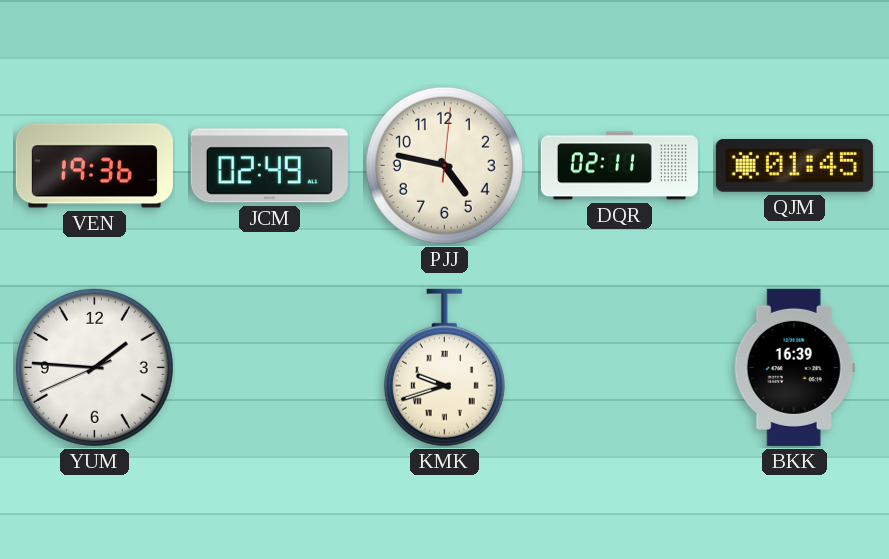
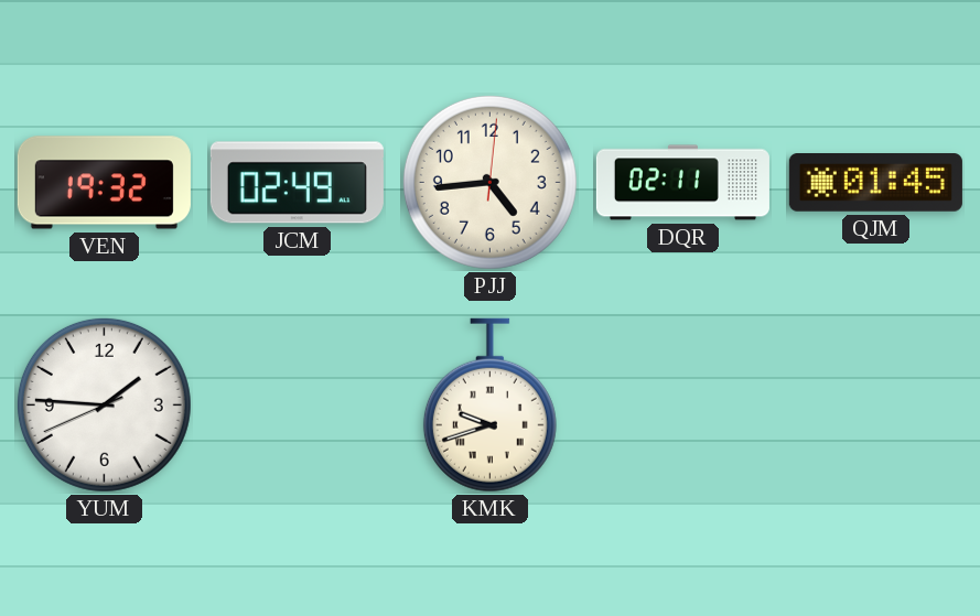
VEN: 19:36 -> 19:32
PJJ: 4:47 -> 4:44
BKK: 16:39 -> none
